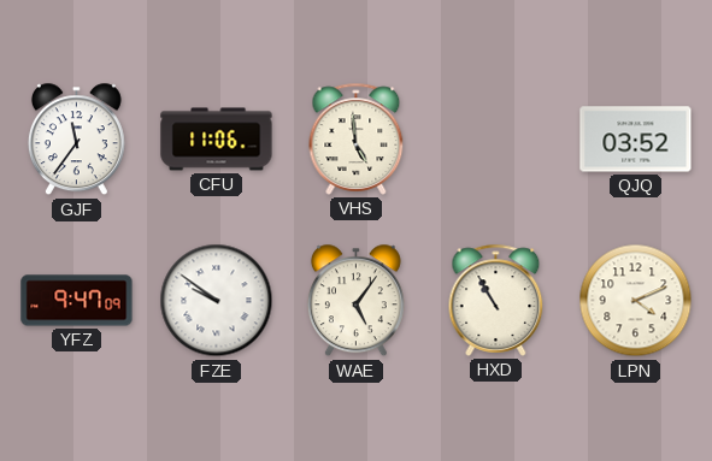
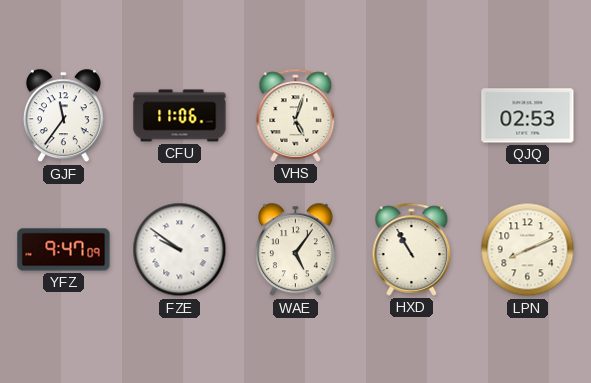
VHS: 4:59 -> 5:03
QJQ: 03:52 -> 02:53
LPN: 4:11 -> 8:11
